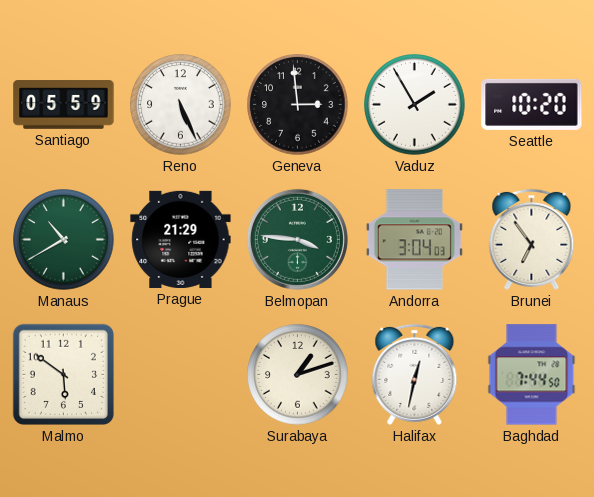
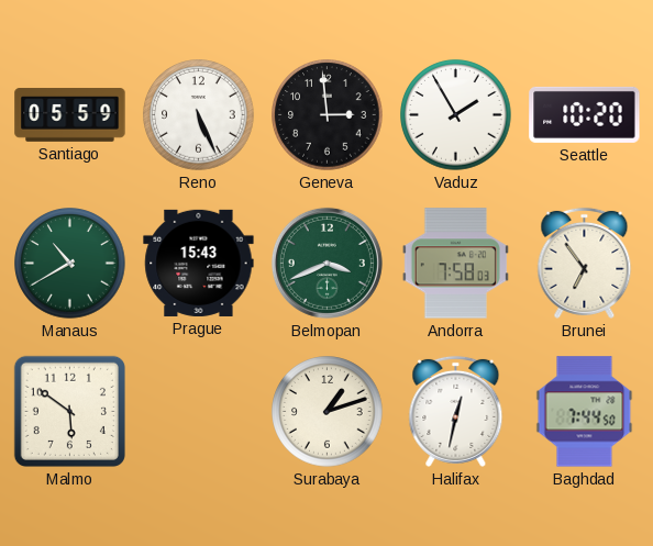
Prague: 21:29 -> 15:43
Belmopan: 3:46 -> 3:41
Andorra: 3:04 -> 7:58
